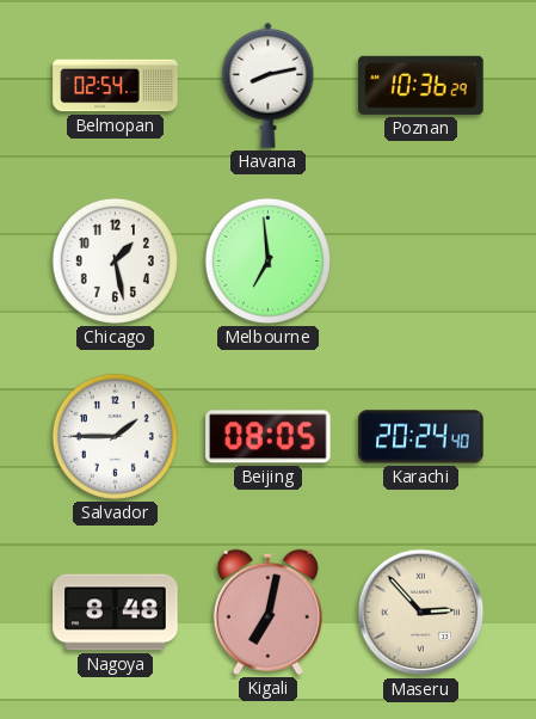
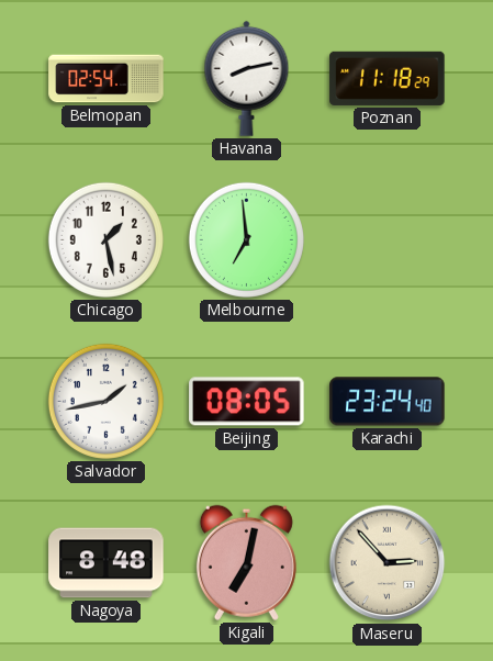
Poznan: 10:36 -> 11:18
Salvador: 1:45 -> 1:43
Karachi: 20:24 -> 23:24
